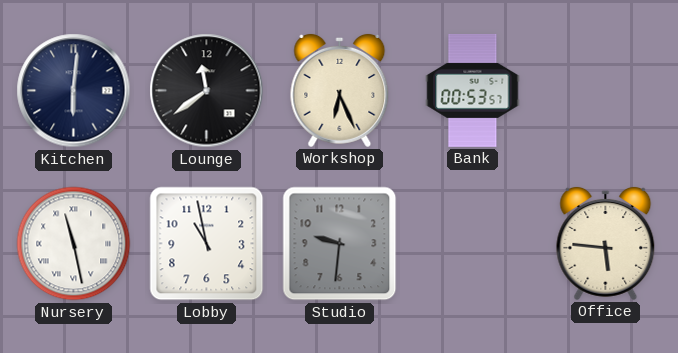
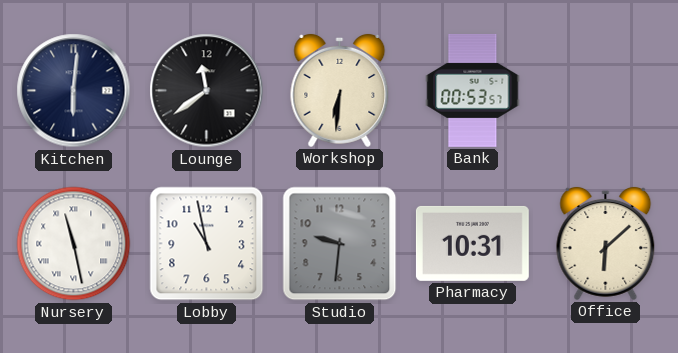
Workshop: 6:26 -> 6:31
Pharmacy: none -> 10:31
Office: 5:46 -> 6:08
